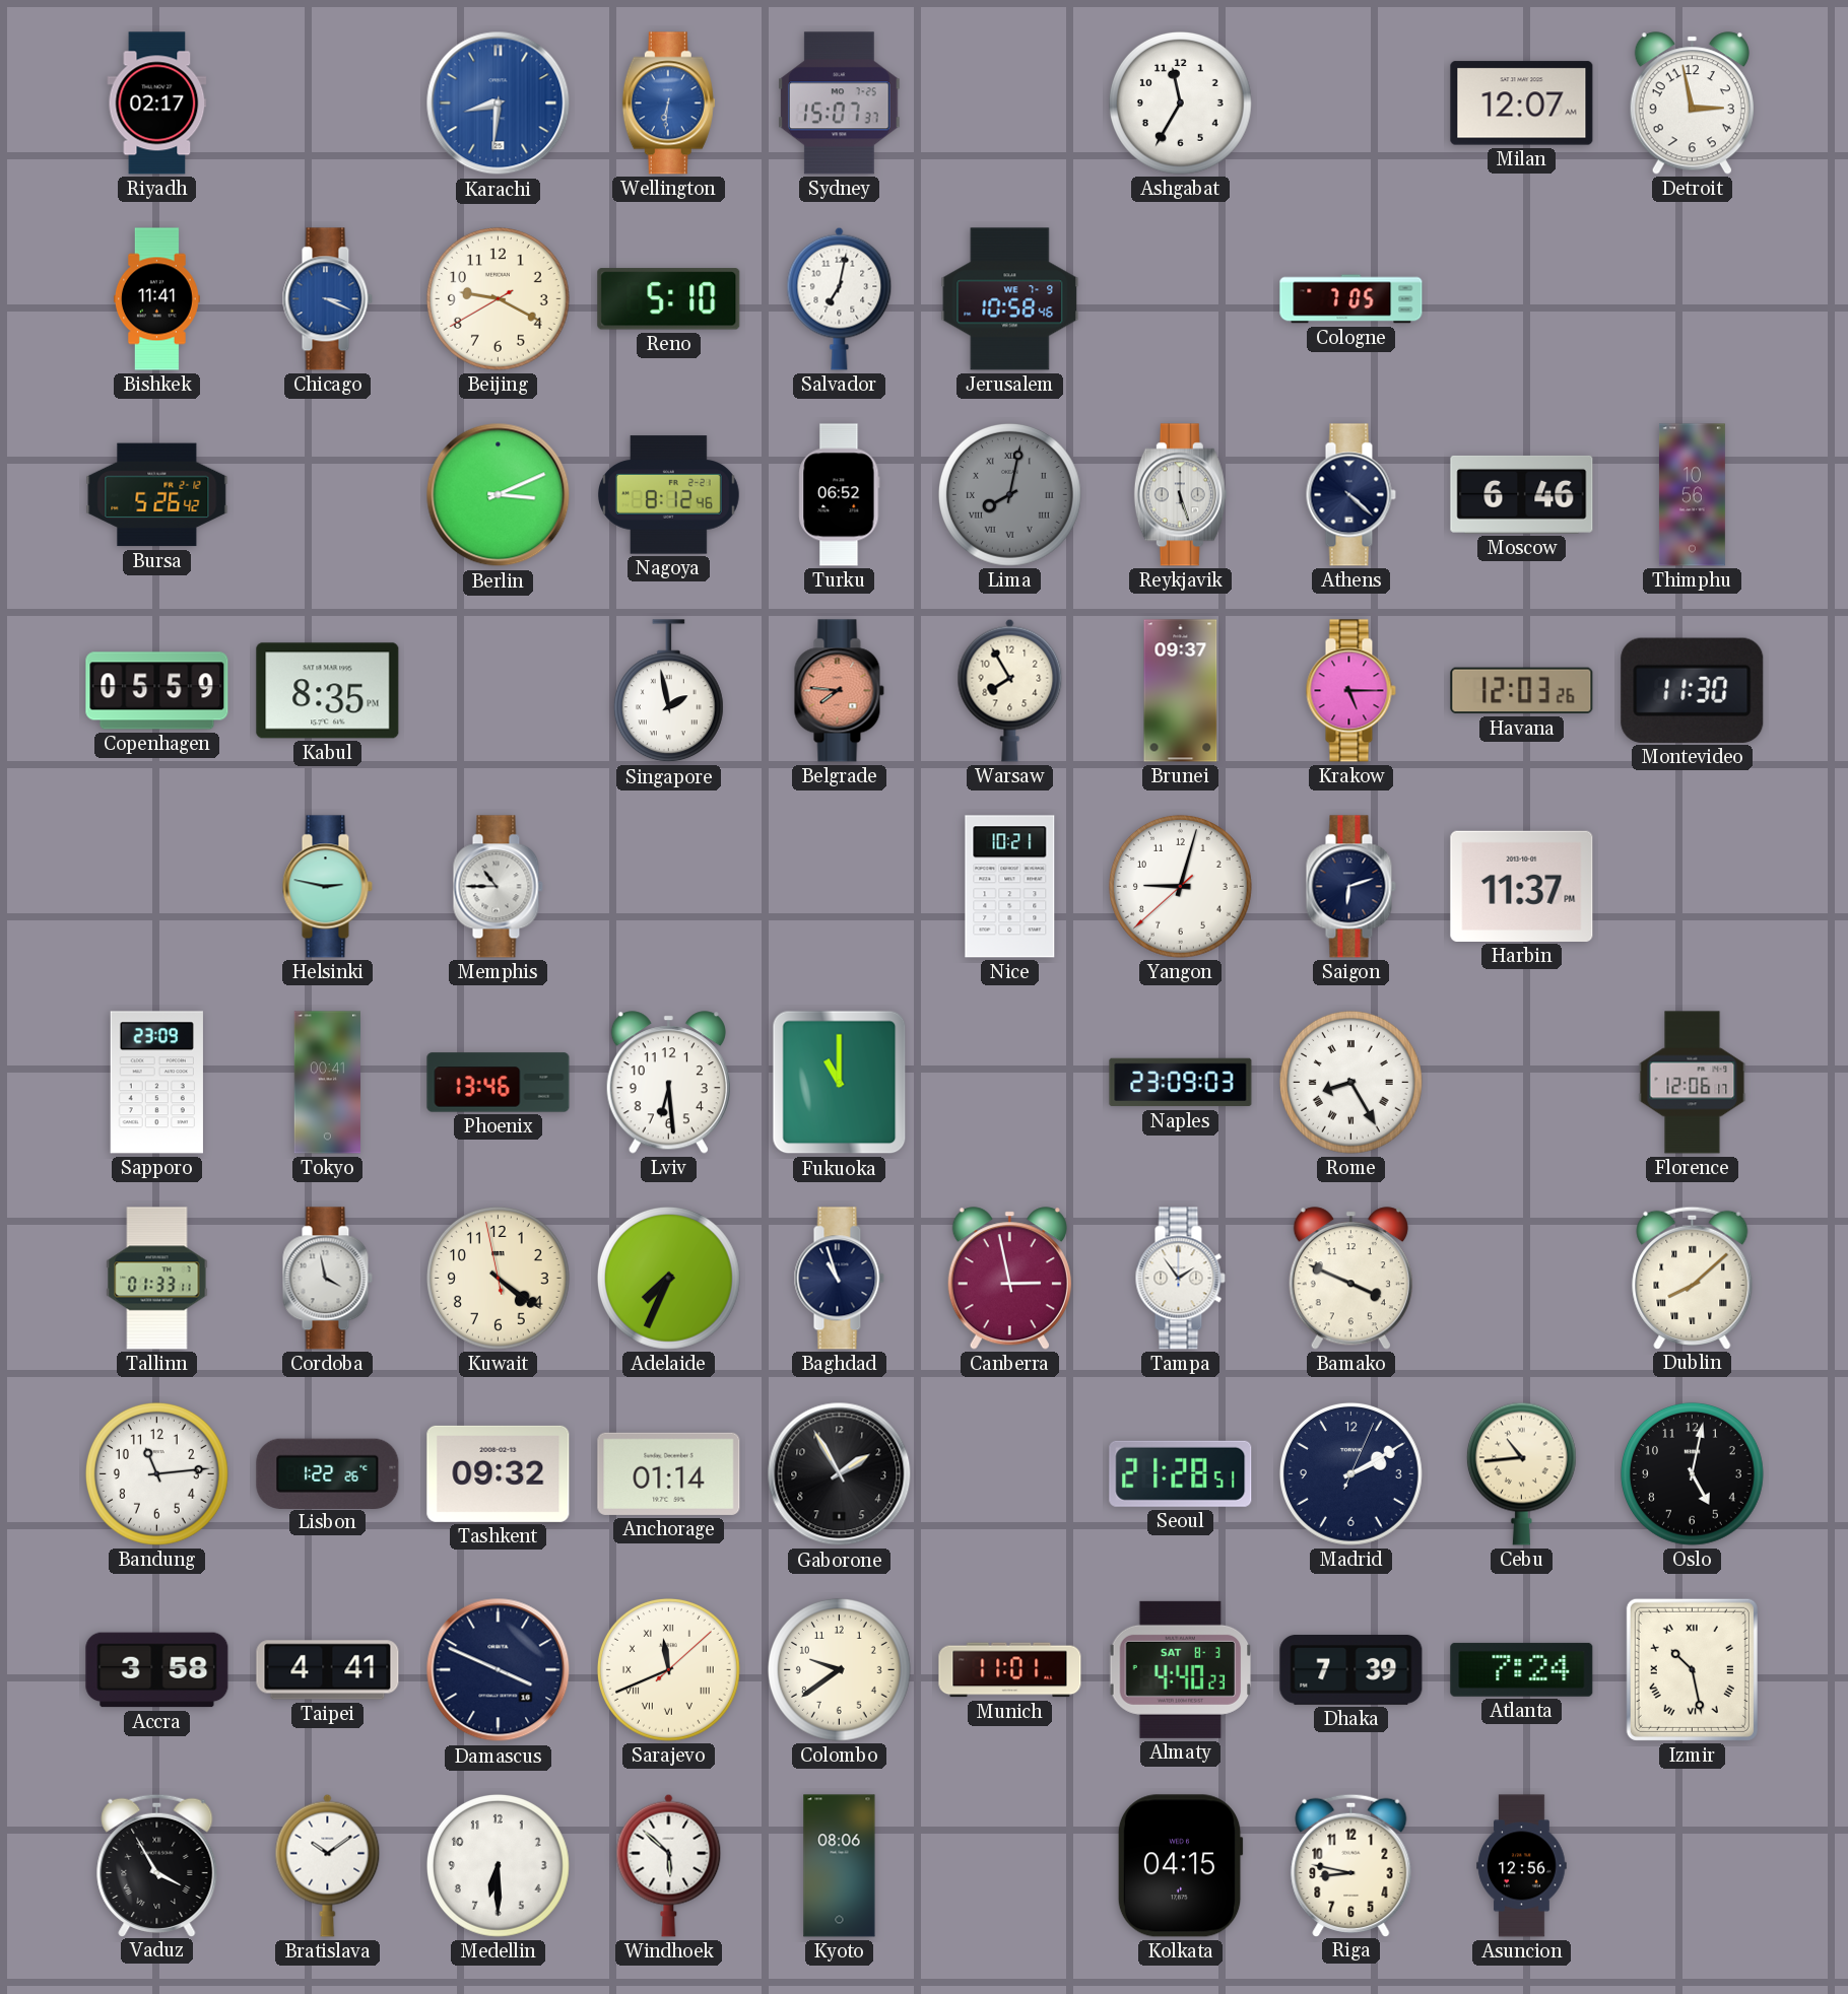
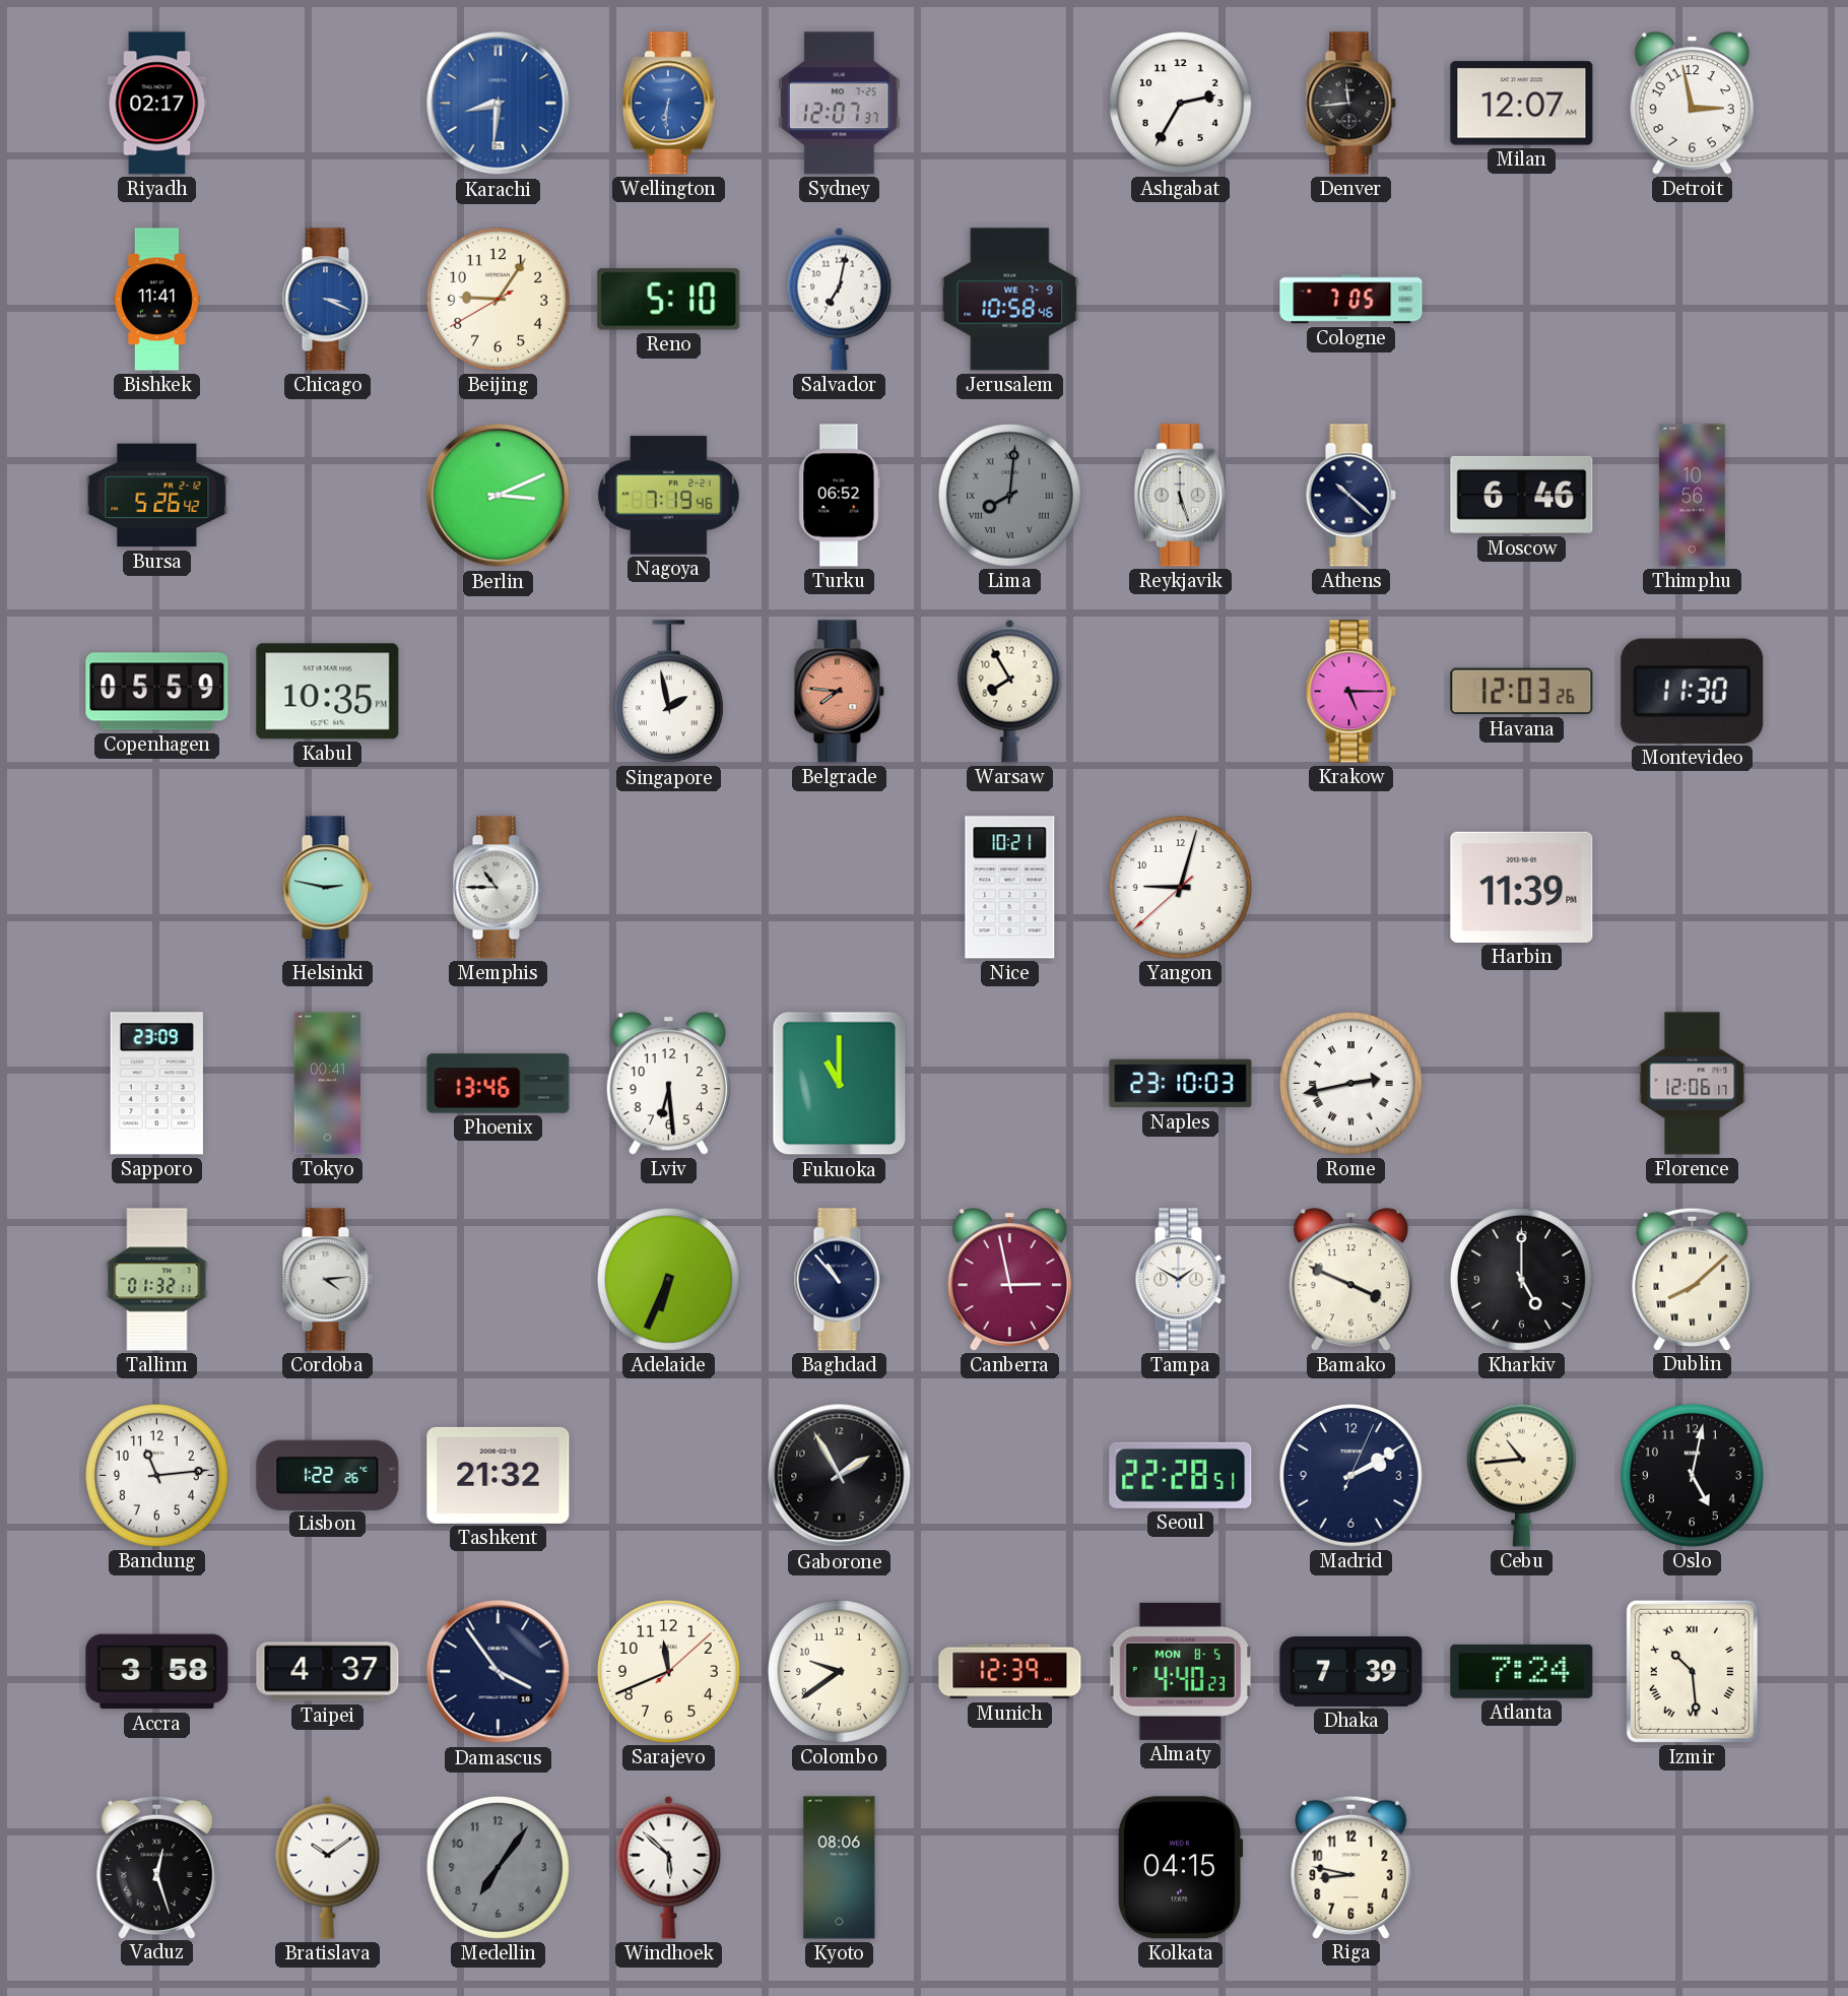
Sydney: 15:07 -> 12:07
Ashgabat: 11:35 -> 2:35
Denver: none -> 11:44
Beijing: 9:19 -> 9:05
Nagoya: 8:12 -> 7:19
Lima: 8:02 -> 8:01
Athens: 4:22 -> 10:22
Kabul: 8:35 -> 10:35
Brunei: 09:37 -> none
Saigon: 6:12 -> none
Harbin: 11:37 -> 11:39
Naples: 23:09 -> 23:10
Rome: 8:25 -> 2:43
Tallinn: 01:33 -> 01:32
Cordoba: 3:58 -> 4:14
Kuwait: 4:20 -> none
Adelaide: 7:34 -> 6:34
Baghdad: 10:57 -> 10:53
Tampa: 1:54 -> 1:50
Kharkiv: none -> 5:00
Tashkent: 09:32 -> 21:32
Anchorage: 01:14 -> none
Seoul: 21:28 -> 22:28
Taipei: 4:41 -> 4:37
Damascus: 3:49 -> 3:54
Sarajevo numerals: Roman -> Arabic
Munich: 11:01 -> 12:39
Almaty date: SAT 8-3 -> MON 8-5
Izmir: 10:28 -> 10:29
Vaduz: 3:55 -> 12:27
Medellin: 6:30 -> 7:06
Medellin dial: white -> grey
Asuncion: 12:56 -> none
